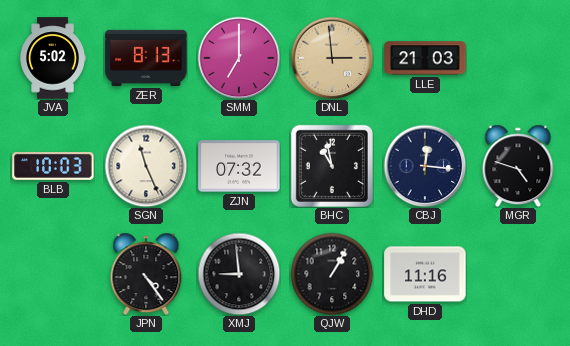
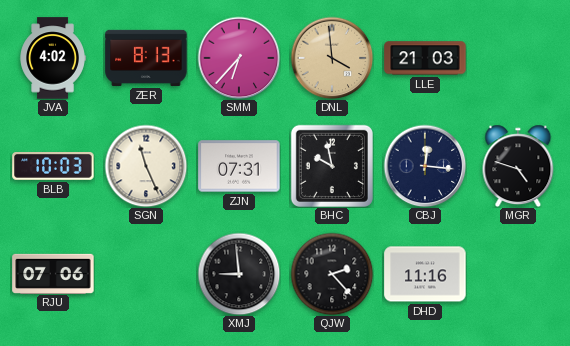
JVA: 5:02 -> 4:02
SMM: 7:00 -> 6:37
DNL: 2:59 -> 3:59
ZJN: 07:32 -> 07:31
BHC: 10:58 -> 9:58
RJU: none -> 07:06
JPN: 4:24 -> none
QJW: 1:05 -> 2:23
